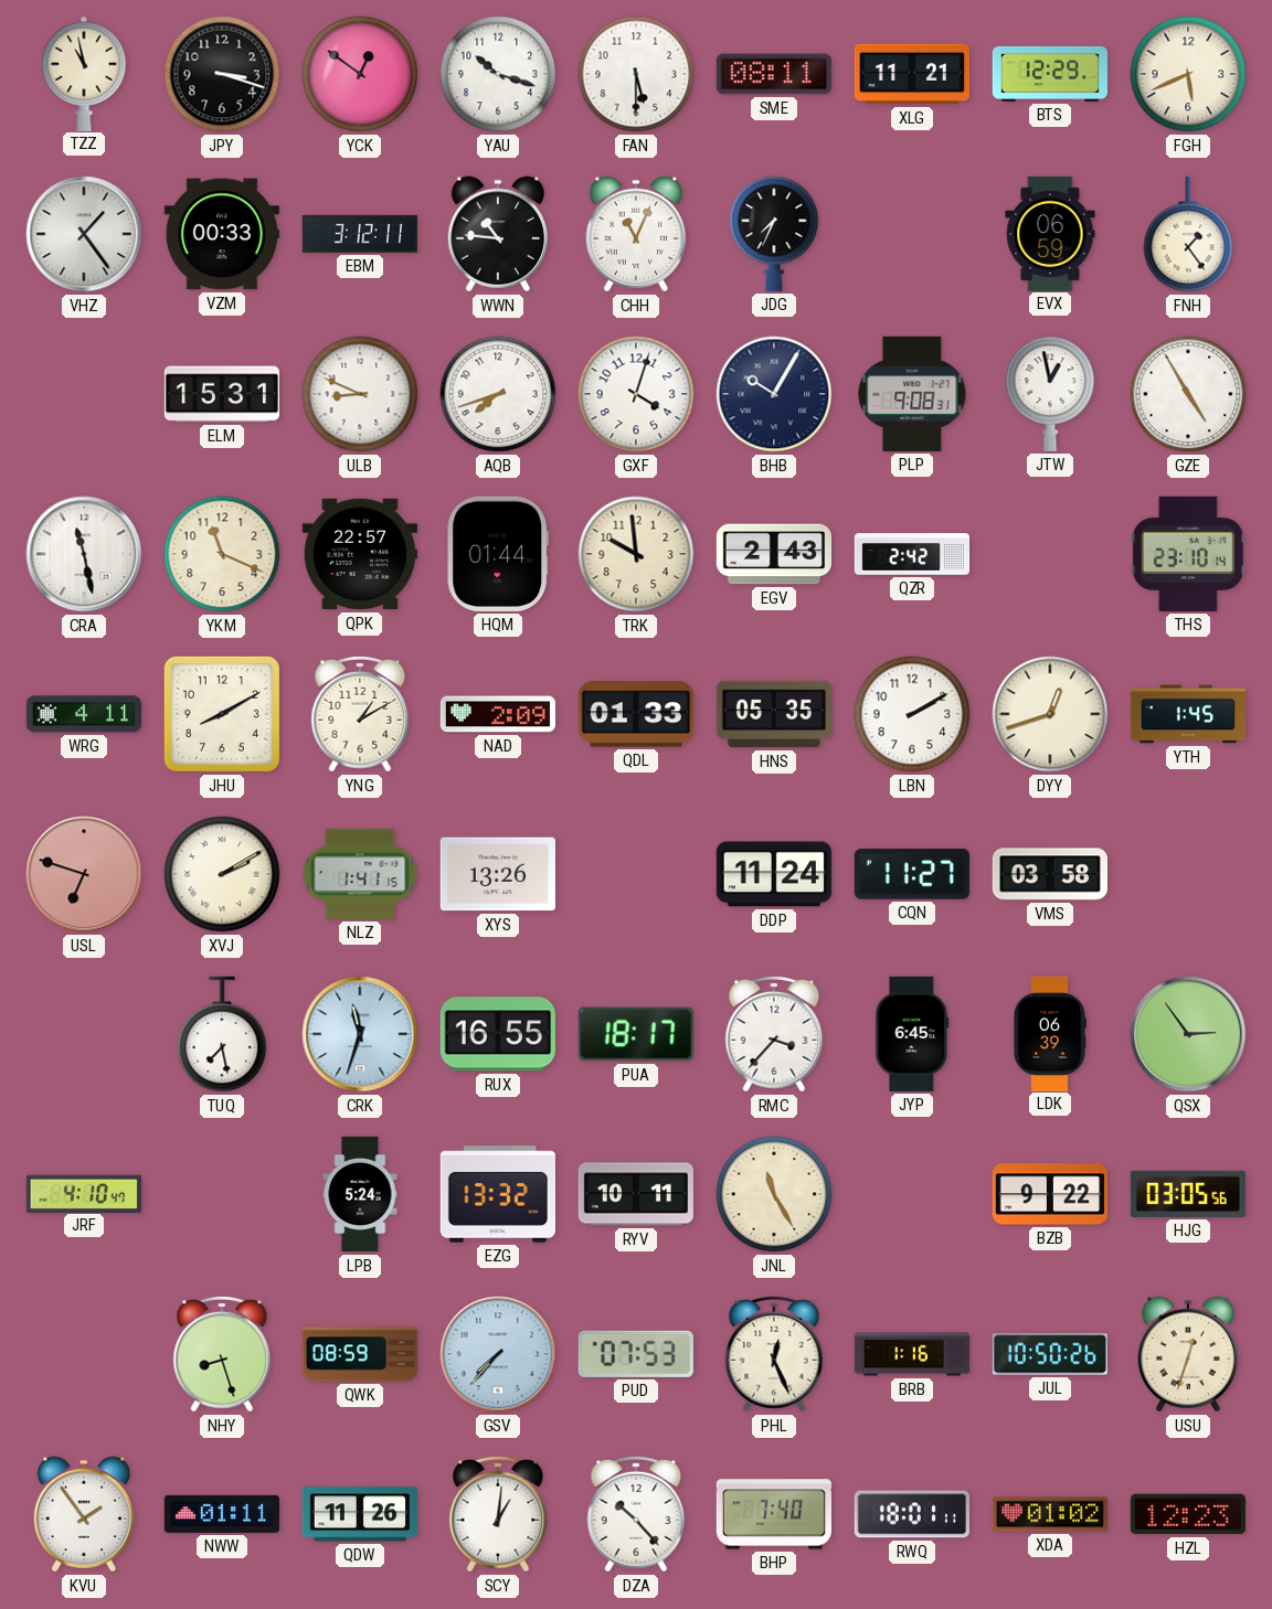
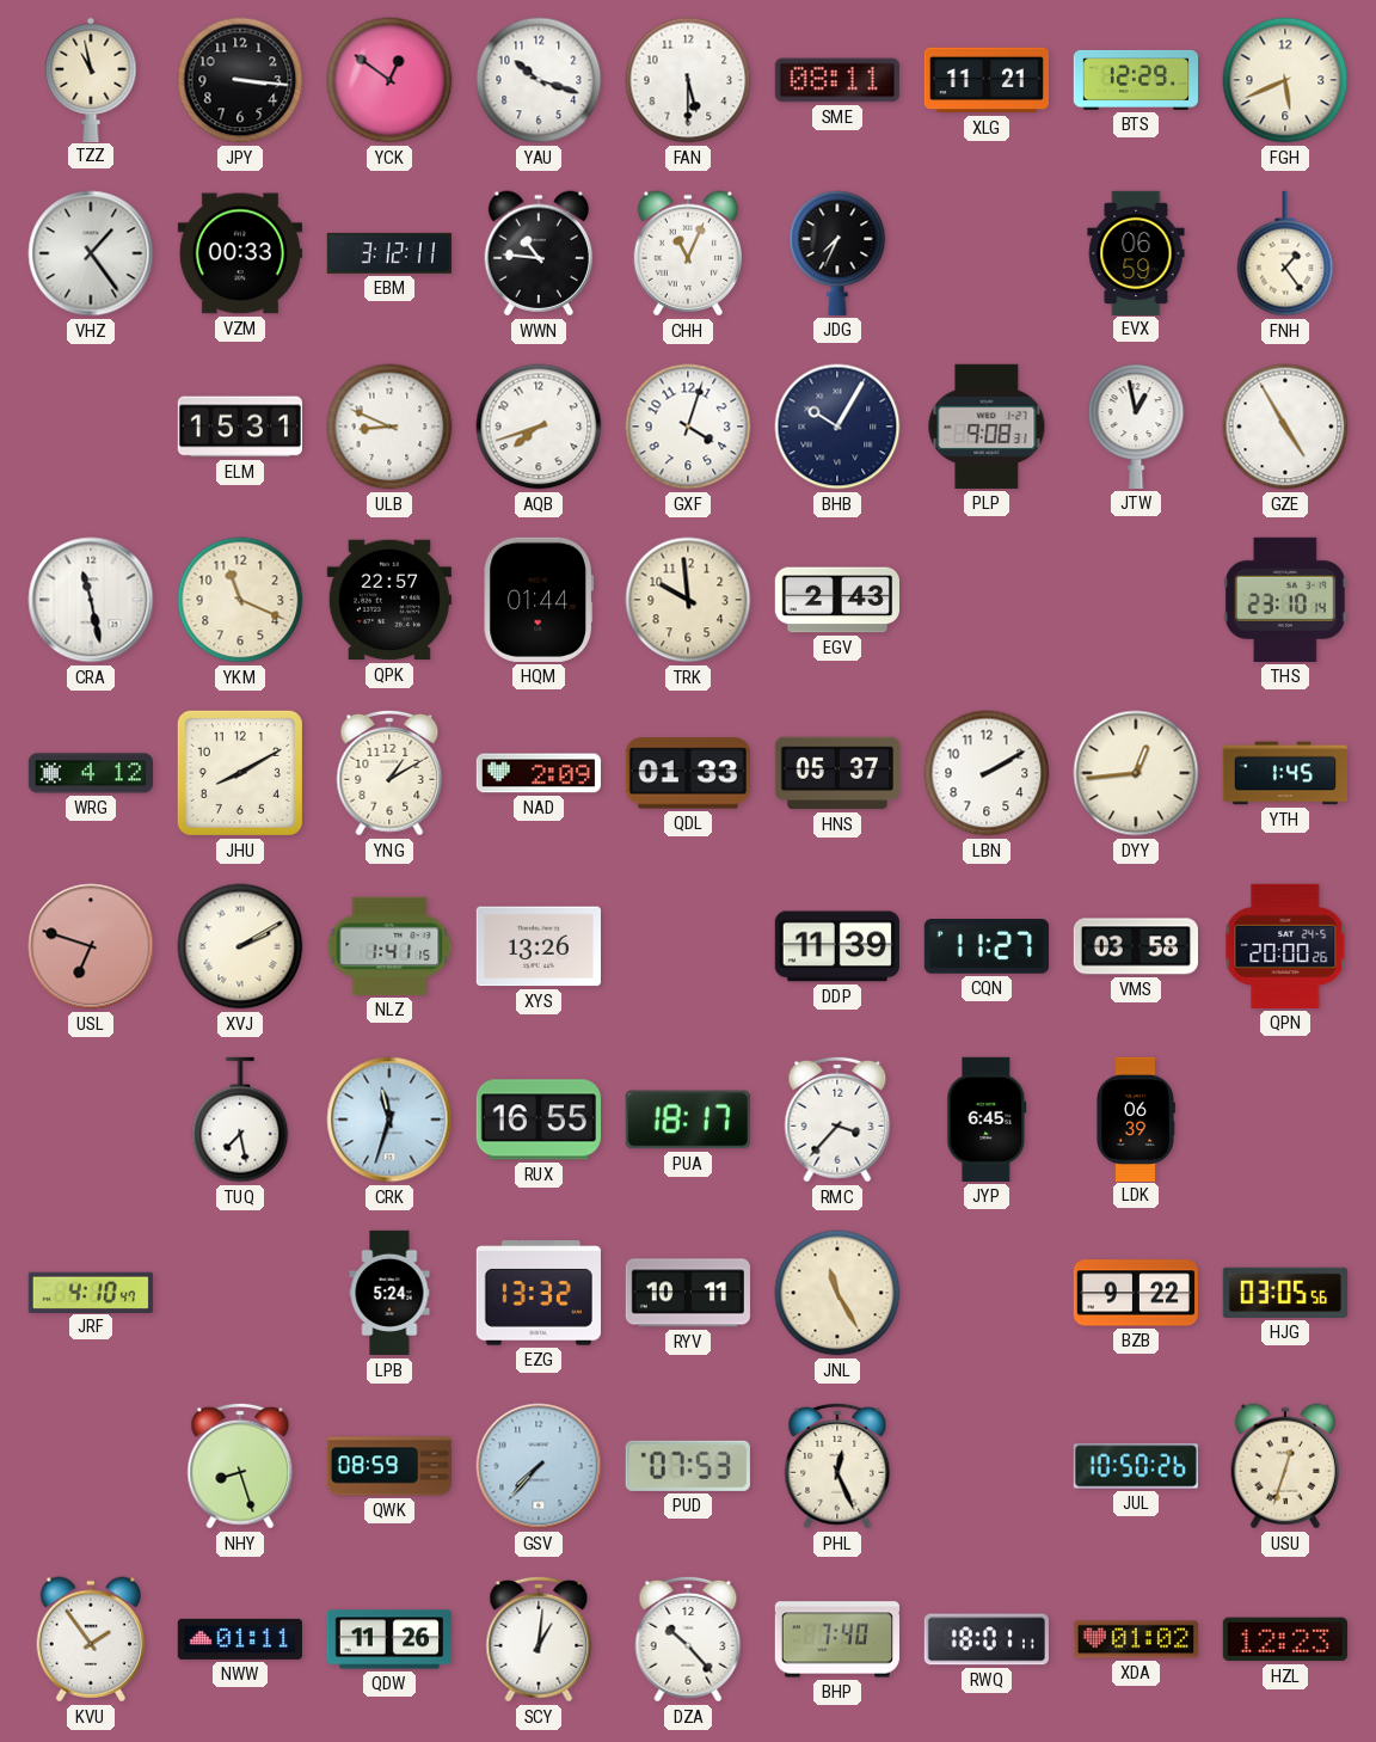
JPY: 3:18 -> 3:16
QZR: 2:42 -> none
WRG: 4:11 -> 4:12
HNS: 05:35 -> 05:37
DYY: 12:42 -> 12:44
DDP: 11:24 -> 11:39
QPN: none -> 20:00
QSX: 2:54 -> none
BRB: 1:16 -> none
